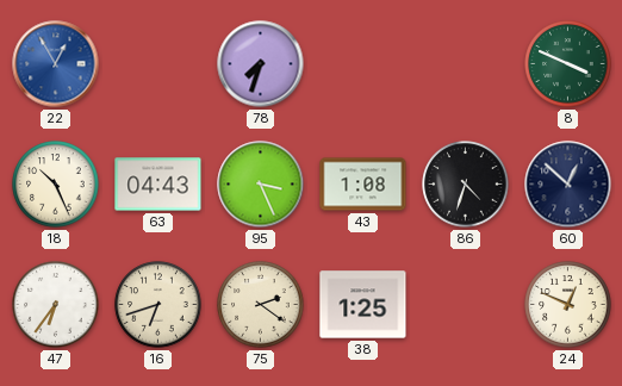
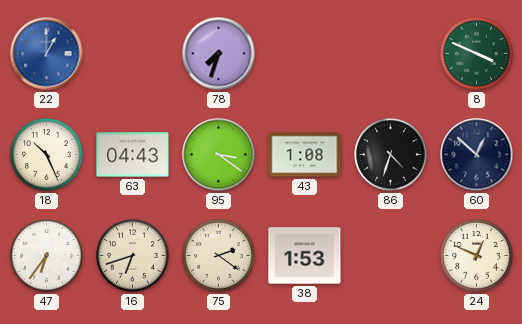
22: 12:55 -> 1:00
95: 3:26 -> 3:21
38: 1:25 -> 1:53
